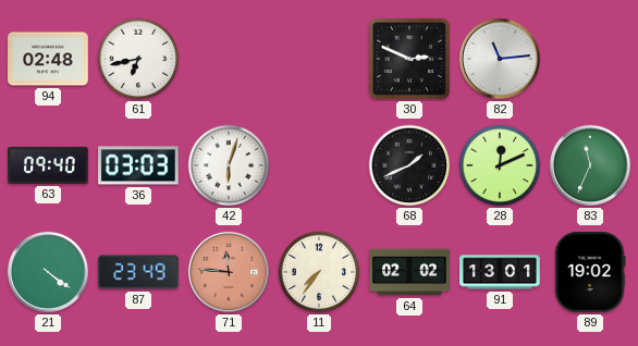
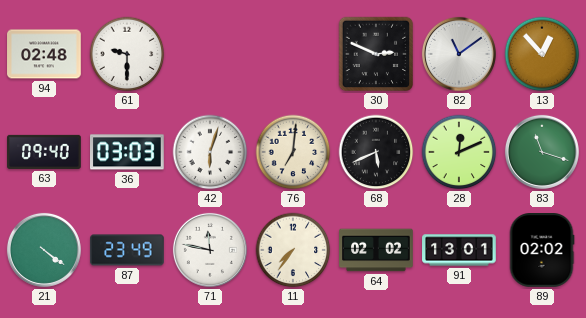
61: 6:43 -> 9:30
82: 11:14 -> 11:09
13: none -> 12:53
76: none -> 7:01
68: 1:41 -> 5:41
83: 11:34 -> 11:18
71: 11:46 -> 11:47
71 dial: salmon -> white
89: 19:02 -> 02:02
